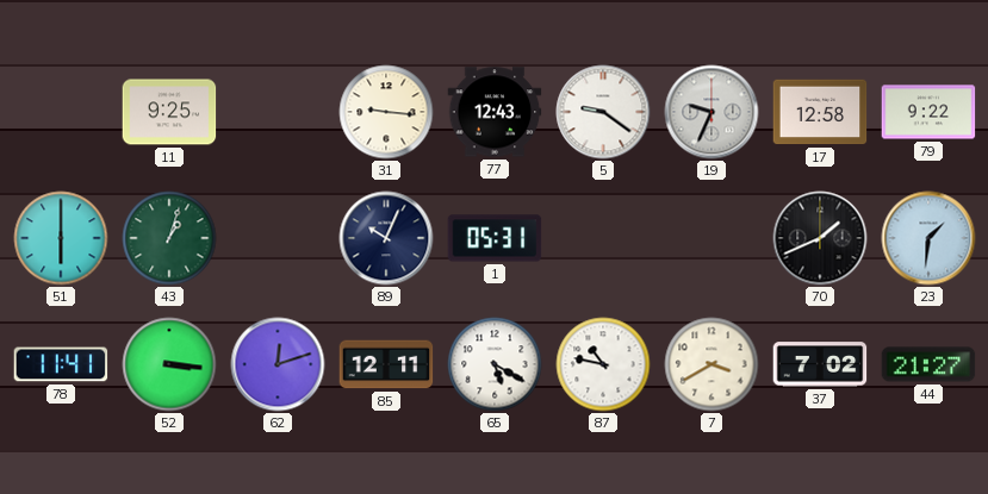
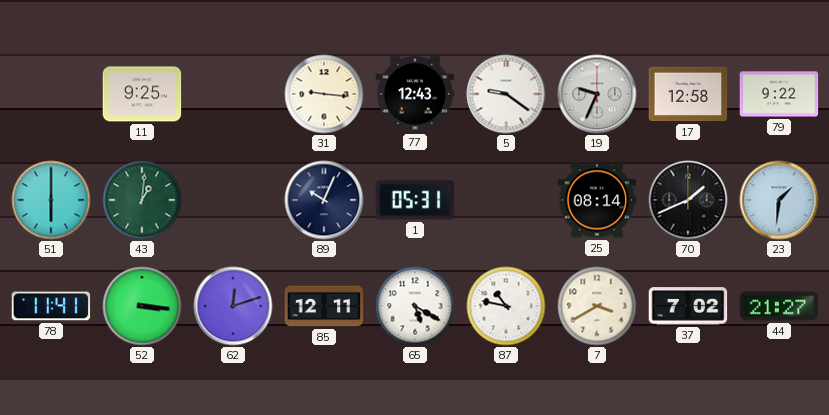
43: 1:03 -> 1:01
25: none -> 08:14
